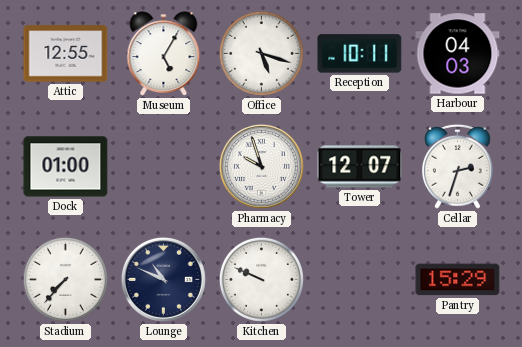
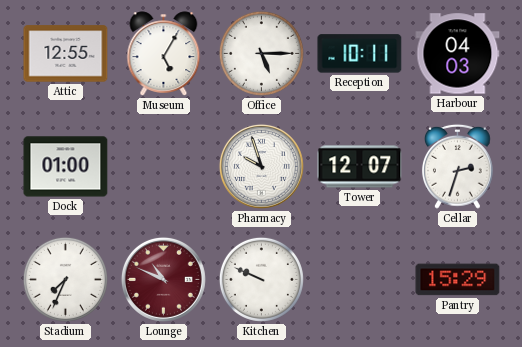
Office: 5:18 -> 5:15
Stadium: 7:37 -> 7:34
Lounge dial: navy -> burgundy
